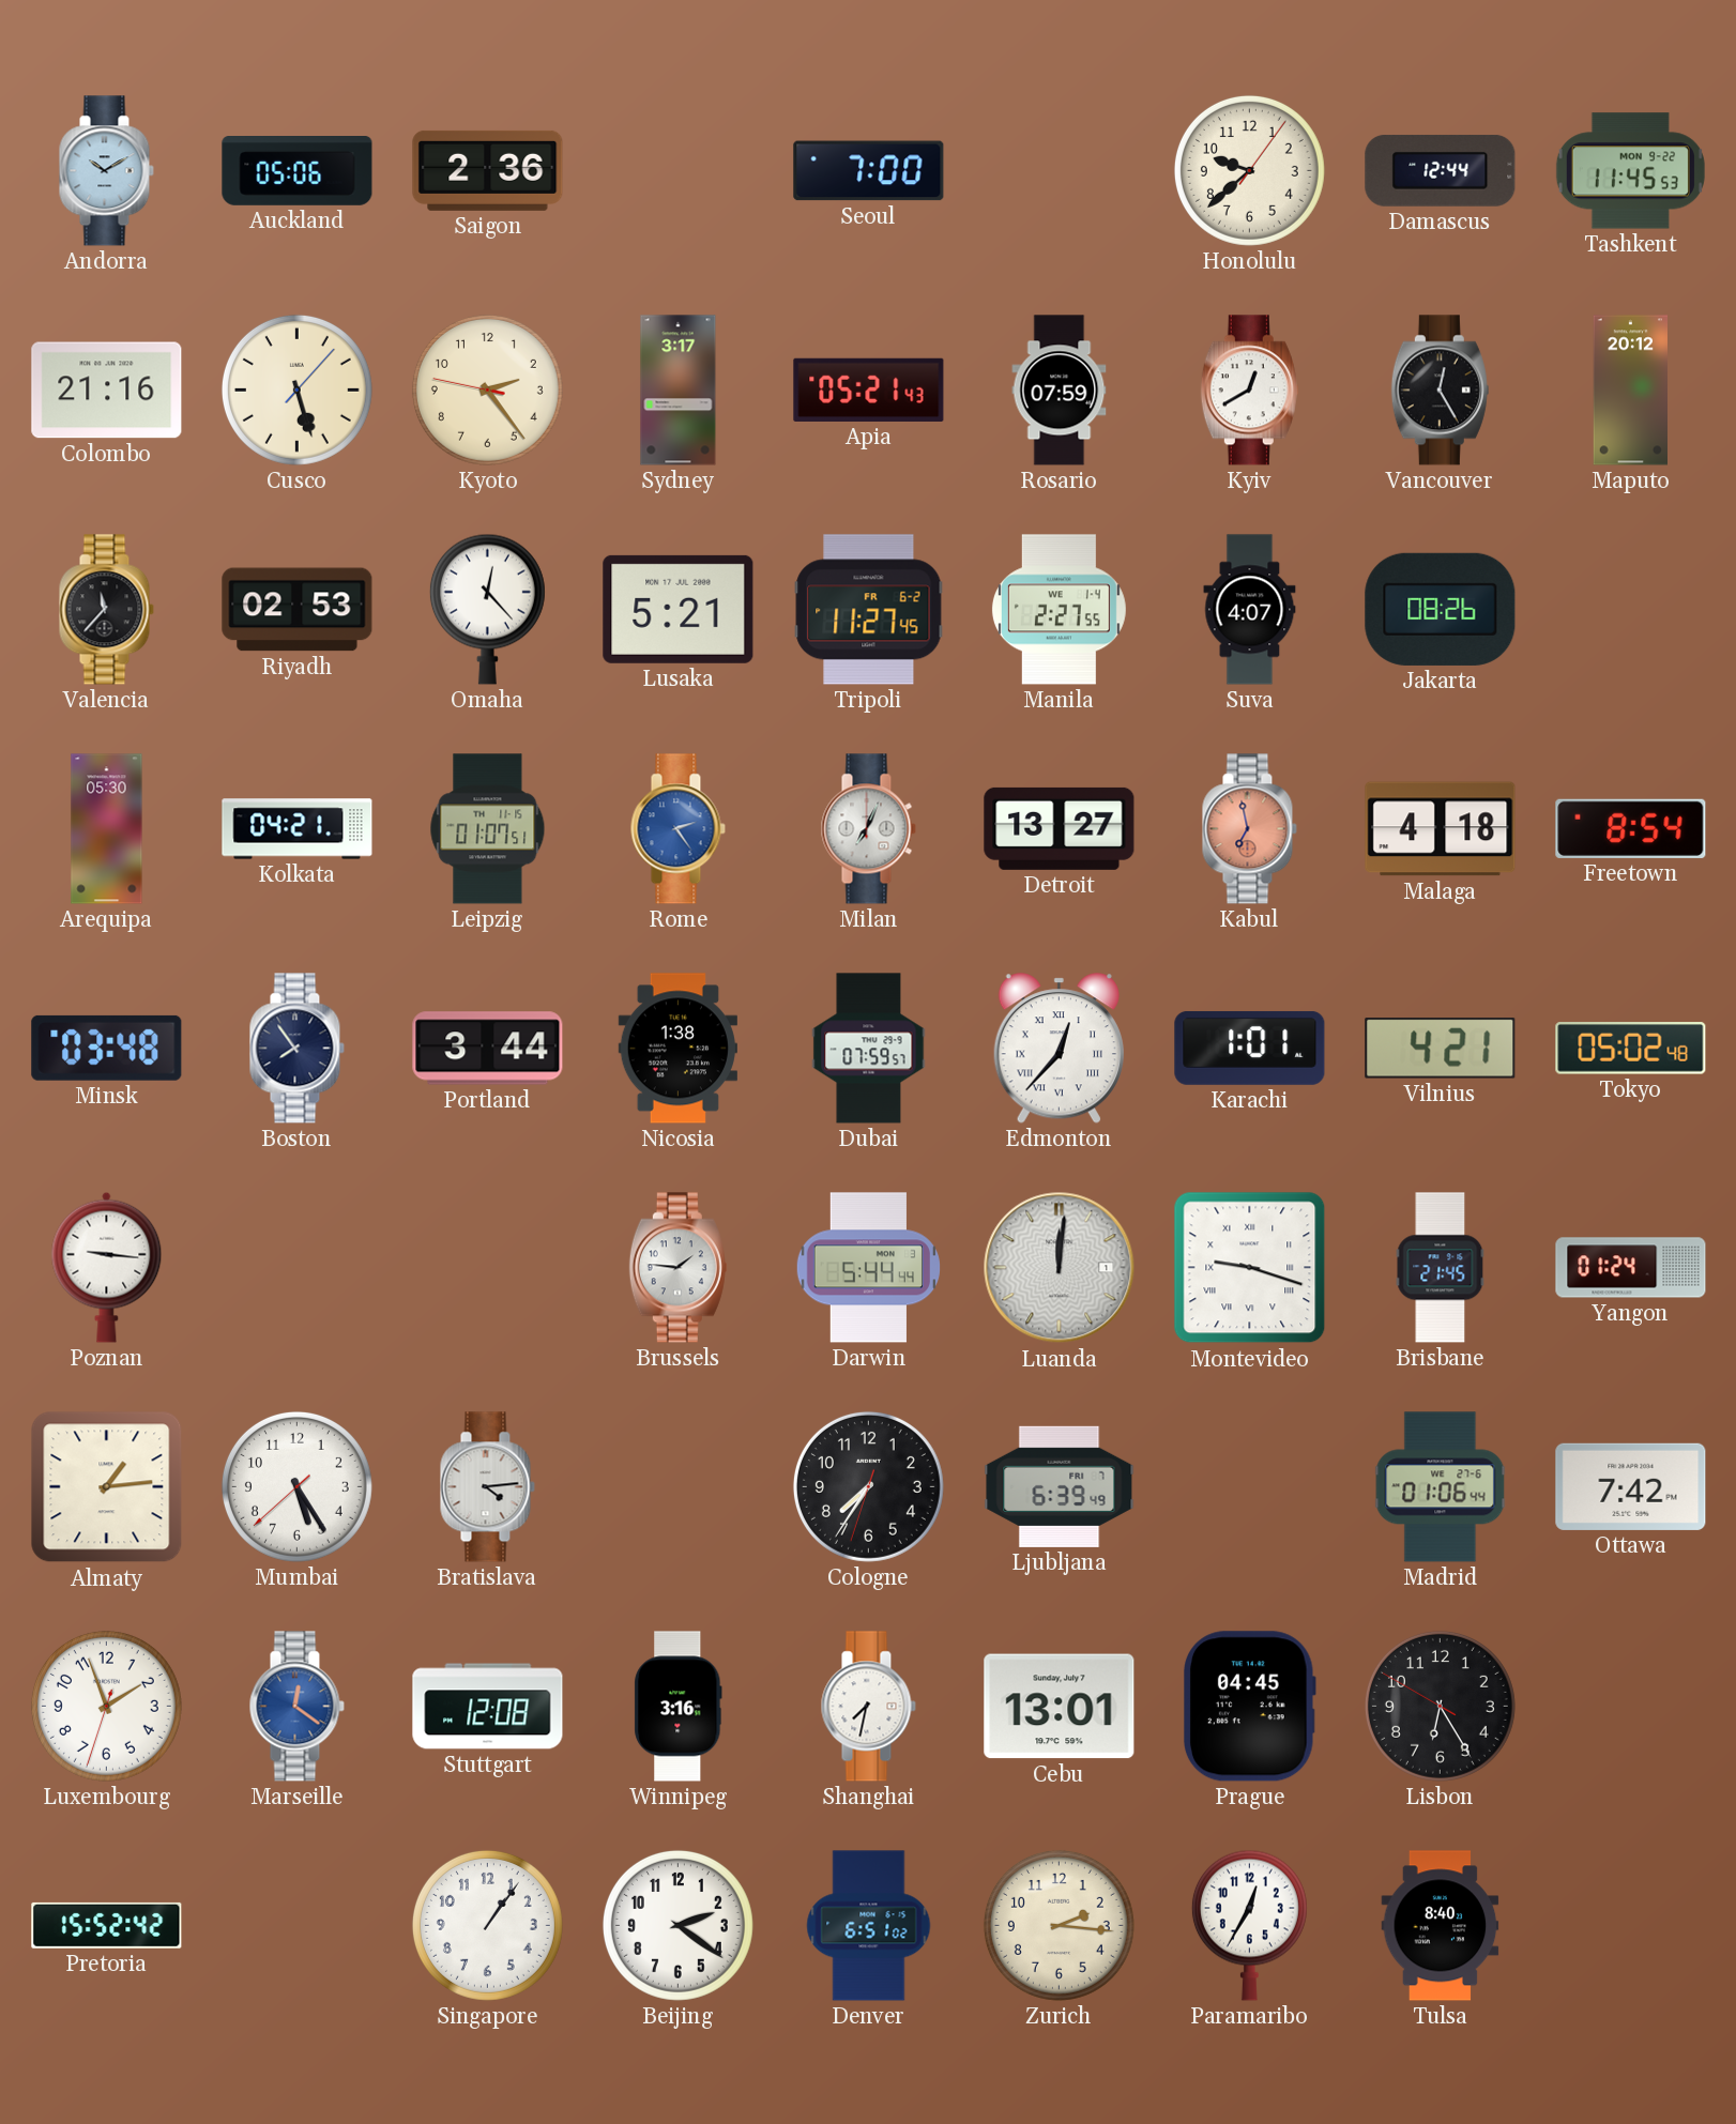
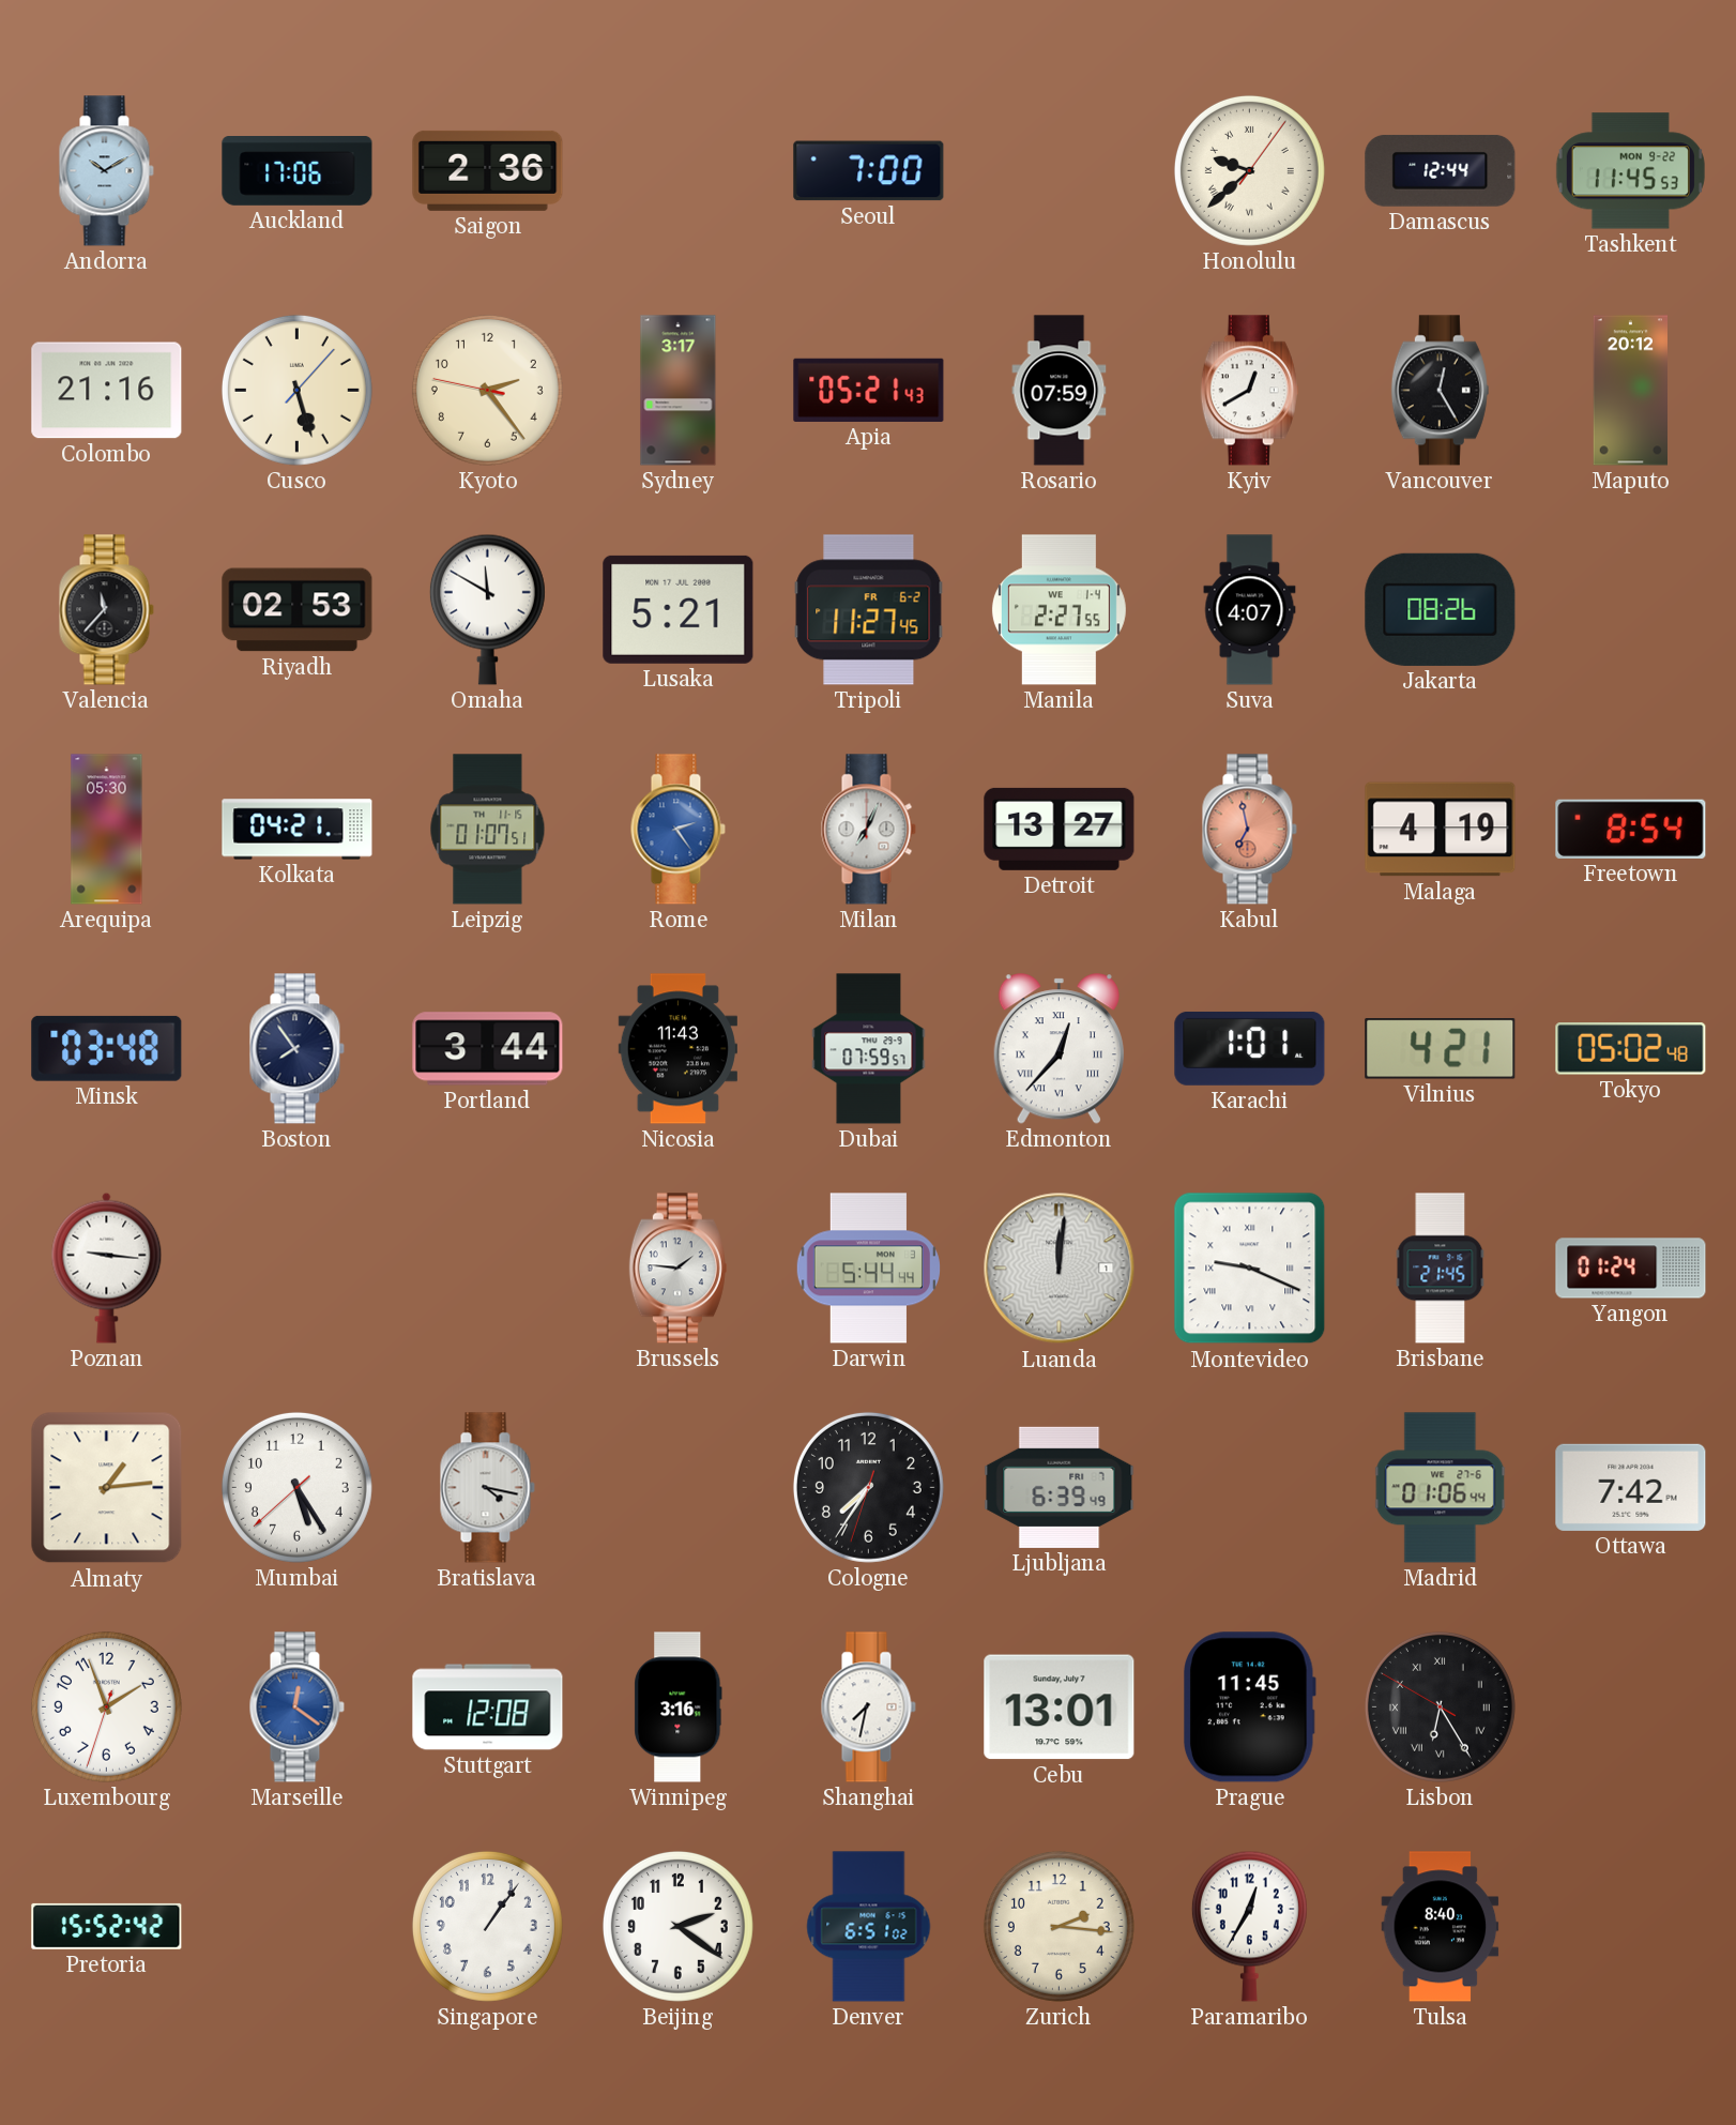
Auckland: 05:06 -> 17:06
Honolulu numerals: Arabic -> Roman
Omaha: 12:23 -> 11:50
Malaga: 4:18 -> 4:19
Nicosia: 1:38 -> 11:43
Montevideo: 9:18 -> 9:19
Bratislava: 4:14 -> 4:17
Prague: 04:45 -> 11:45
Lisbon numerals: Arabic -> Roman
